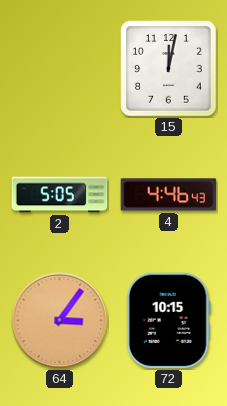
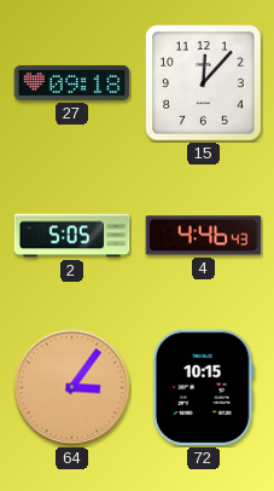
27: none -> 09:18
15: 12:02 -> 12:07
